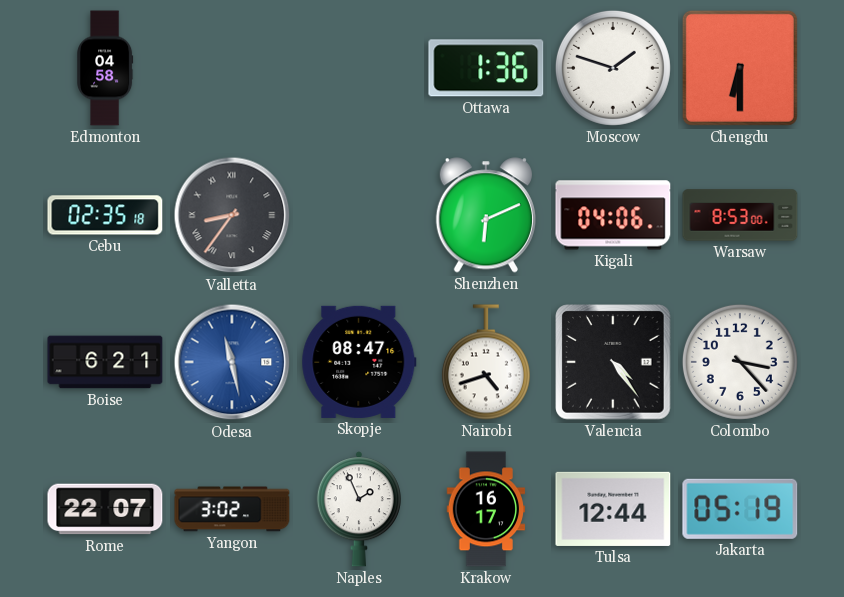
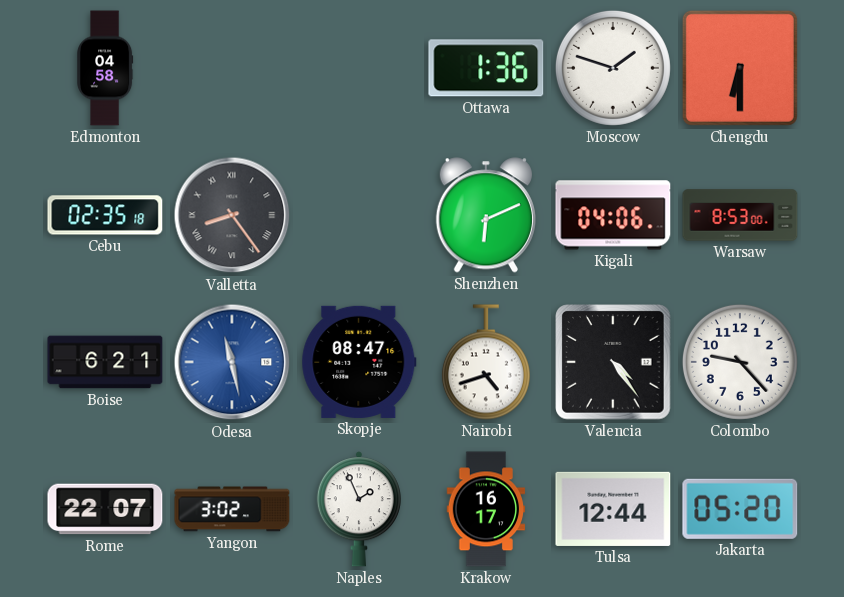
Valletta: 8:36 -> 8:24
Colombo: 3:23 -> 9:23
Jakarta: 05:19 -> 05:20
